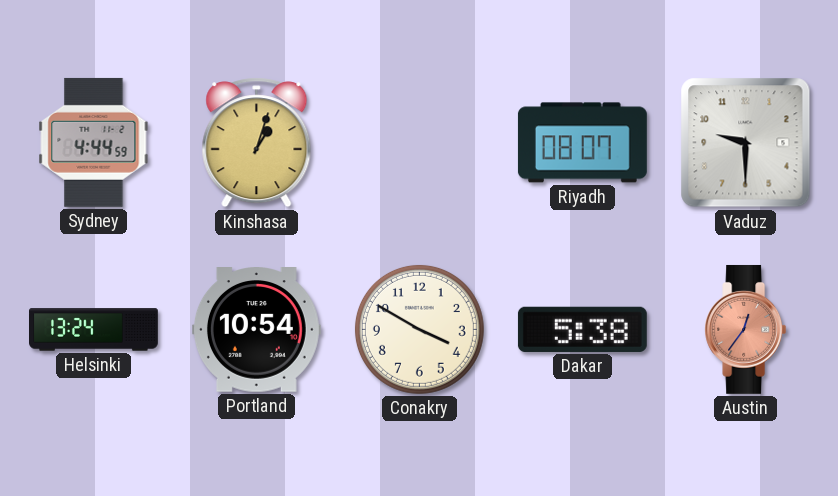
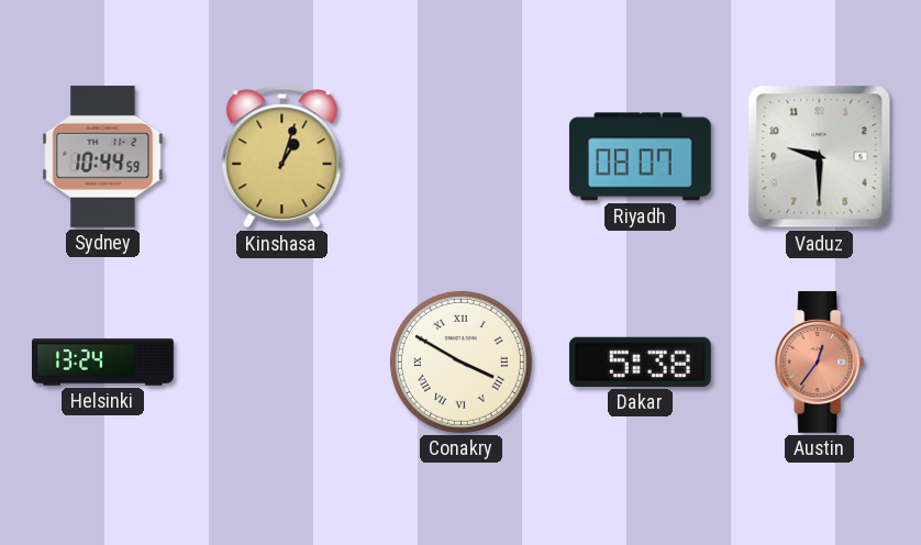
Sydney: 4:44 -> 10:44
Portland: 10:54 -> none
Conakry numerals: Arabic -> Roman
